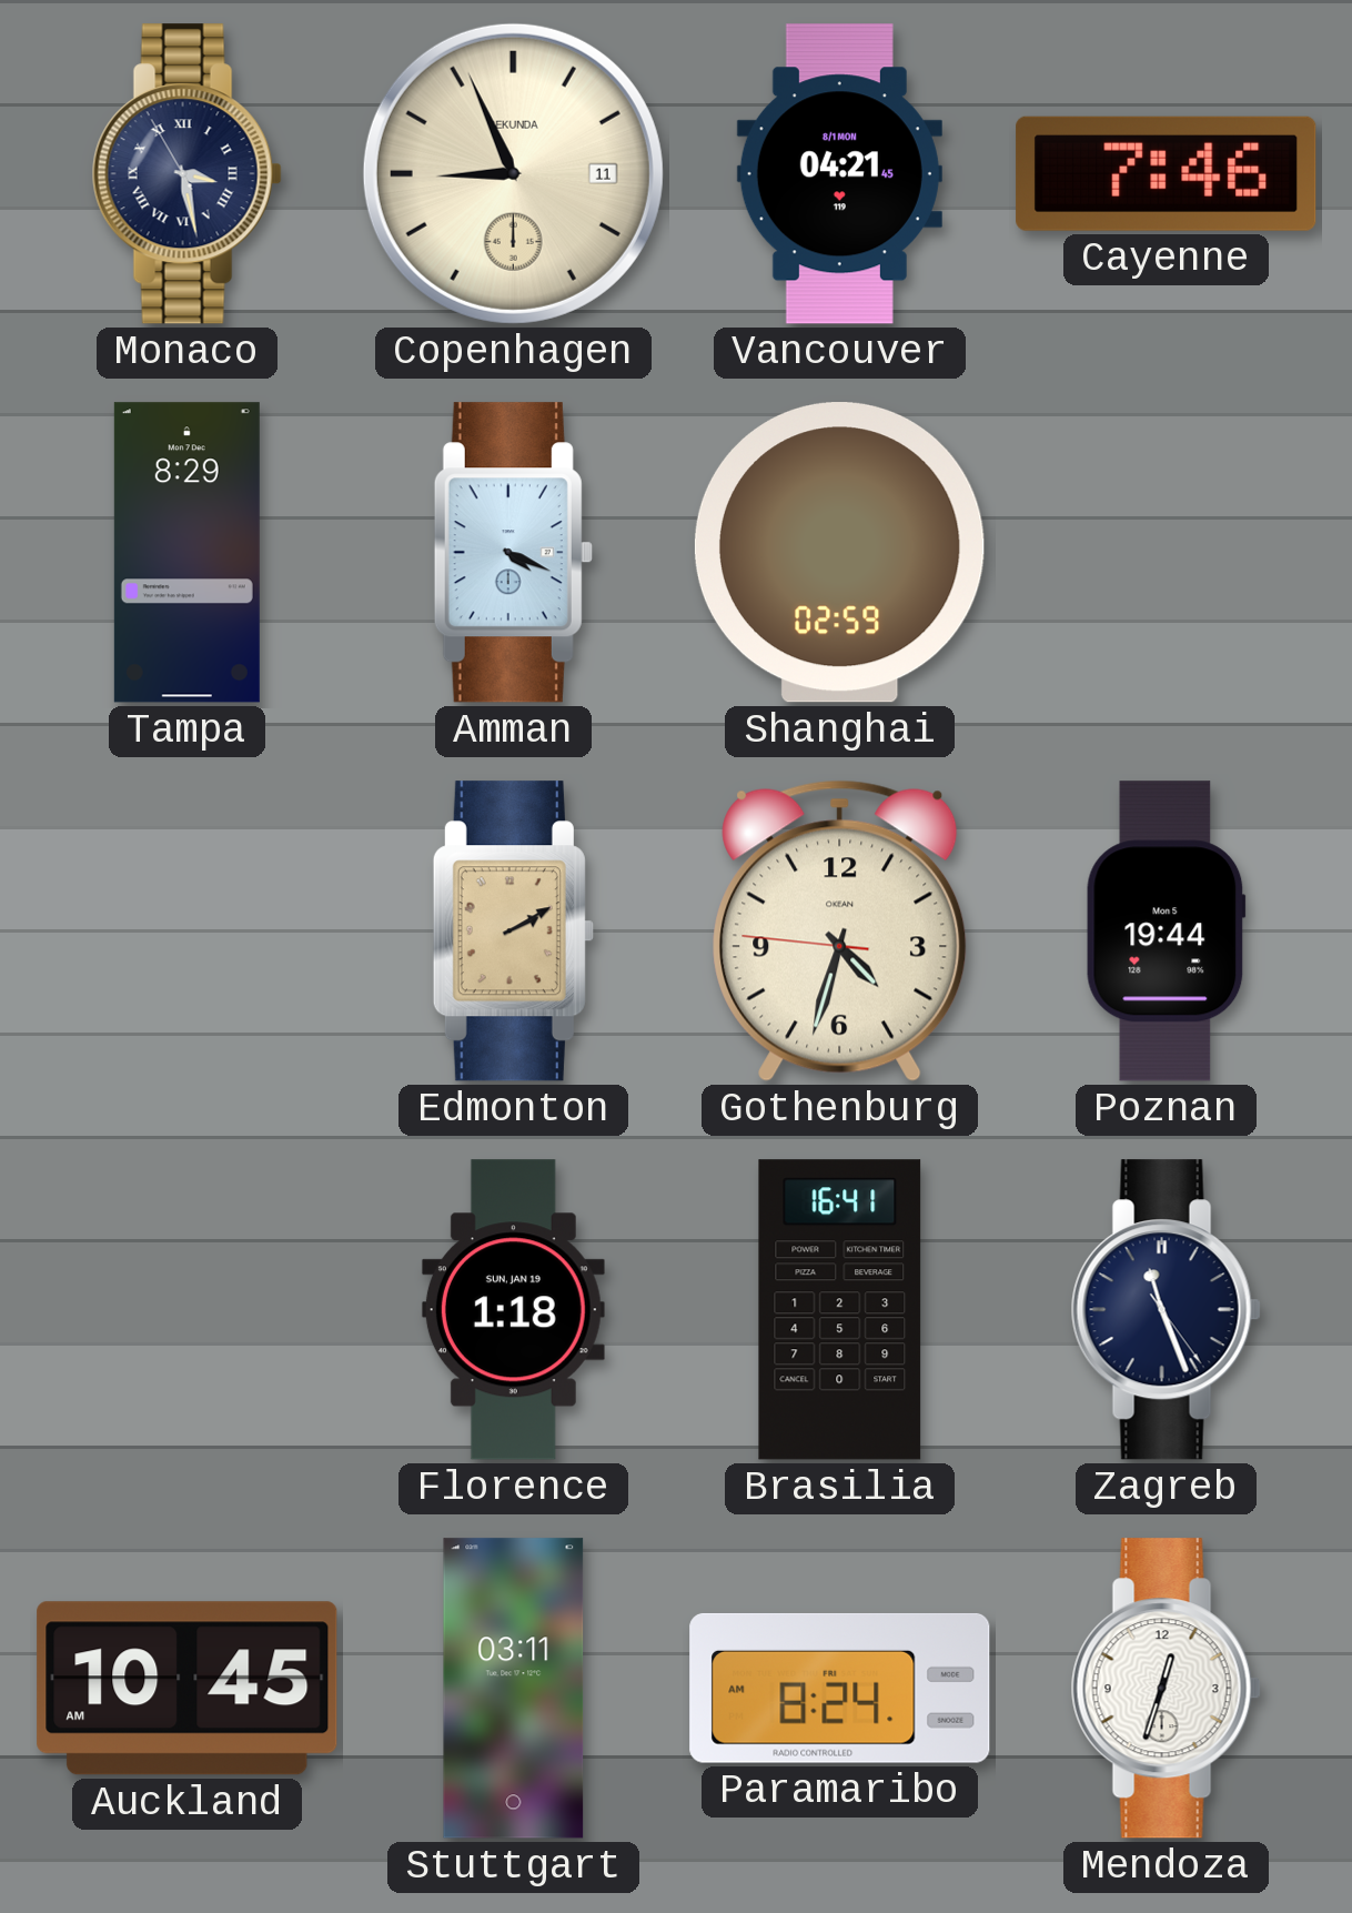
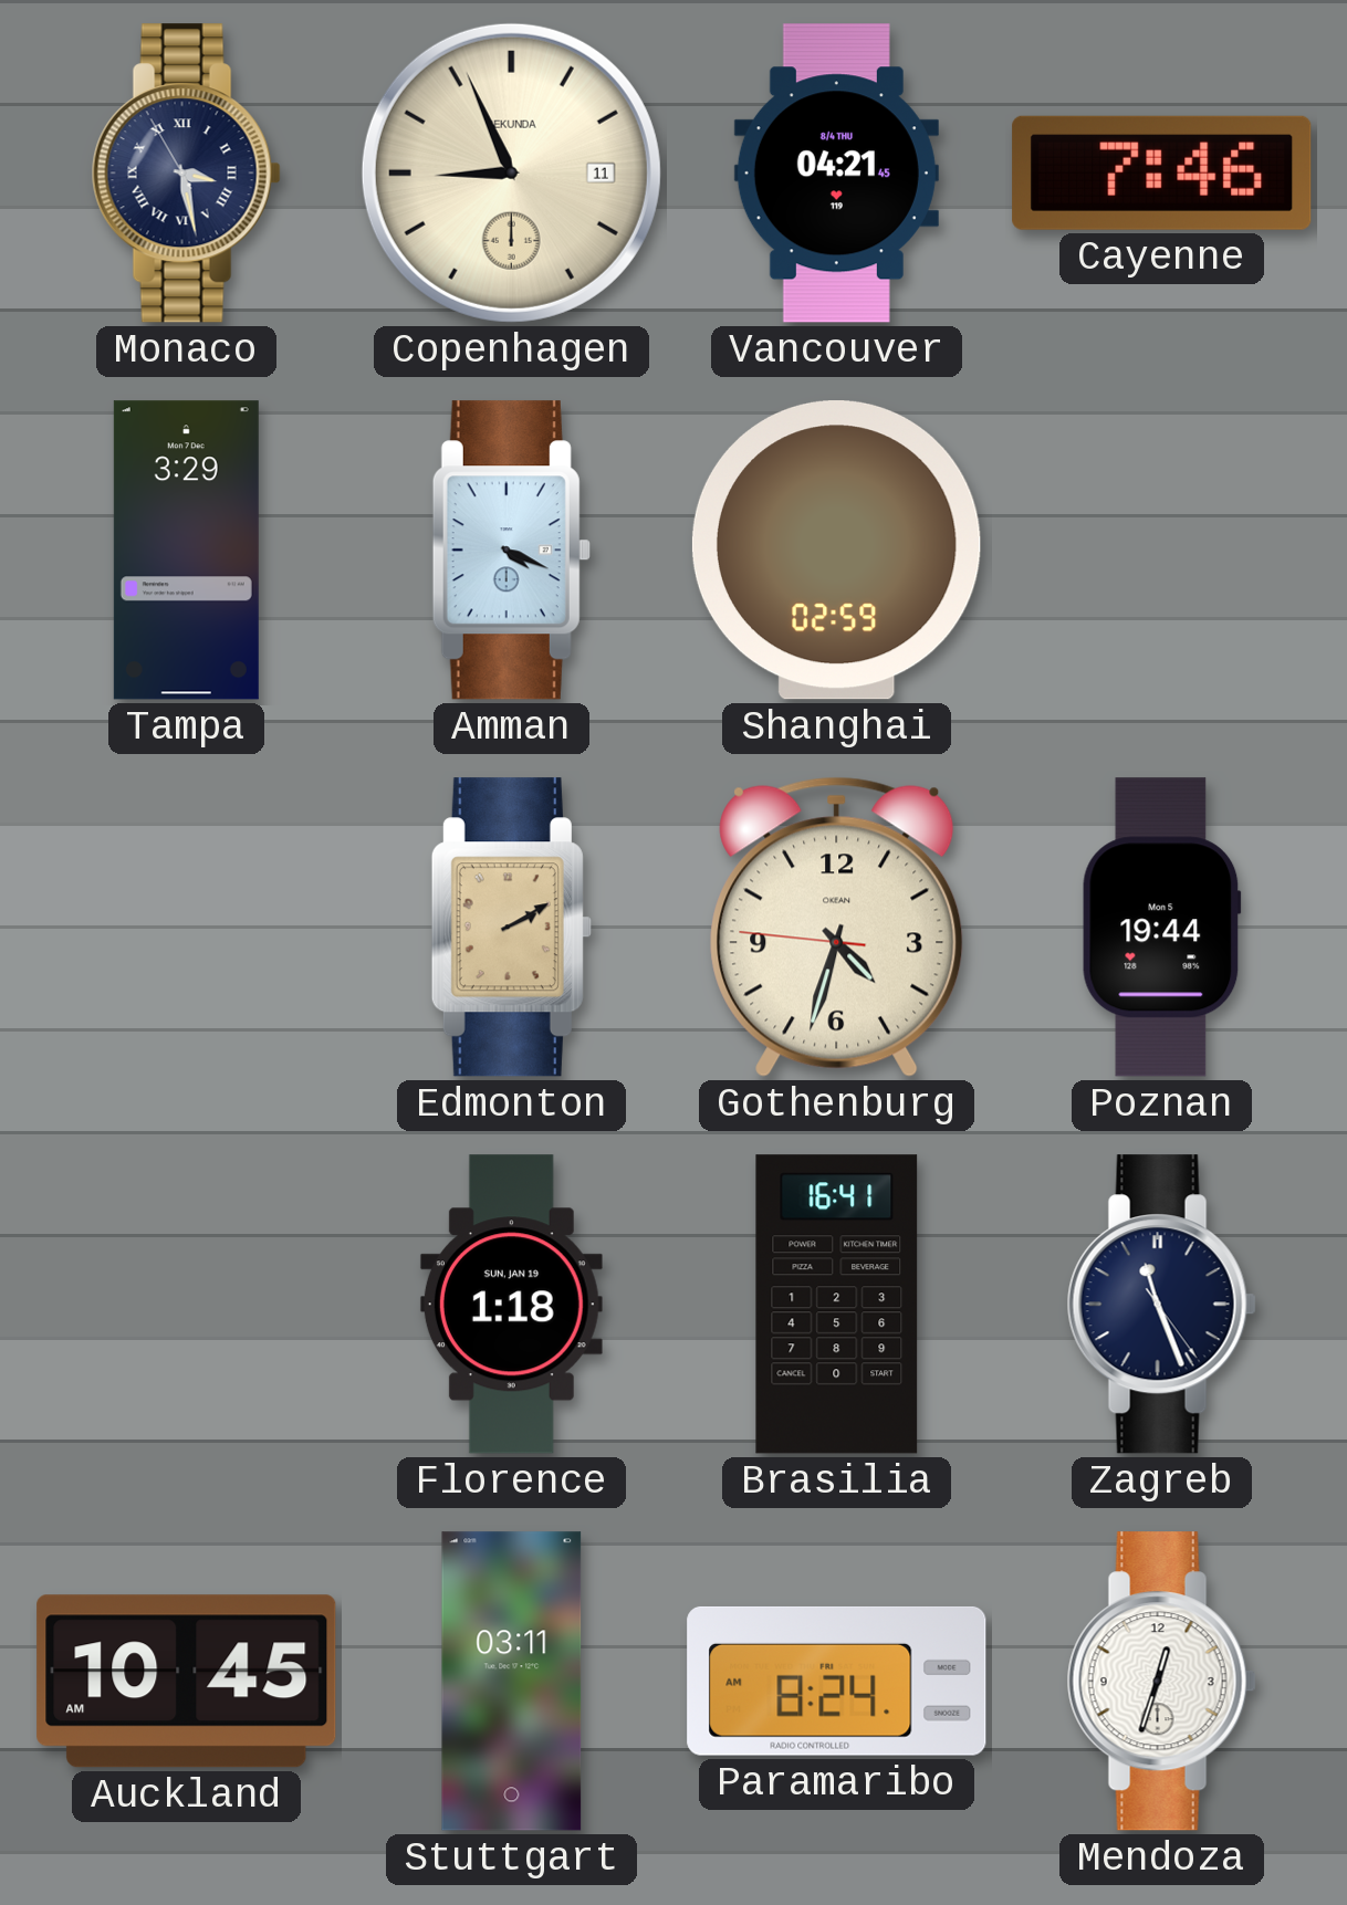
Vancouver date: 8/1 MON -> 8/4 THU
Tampa: 8:29 -> 3:29
